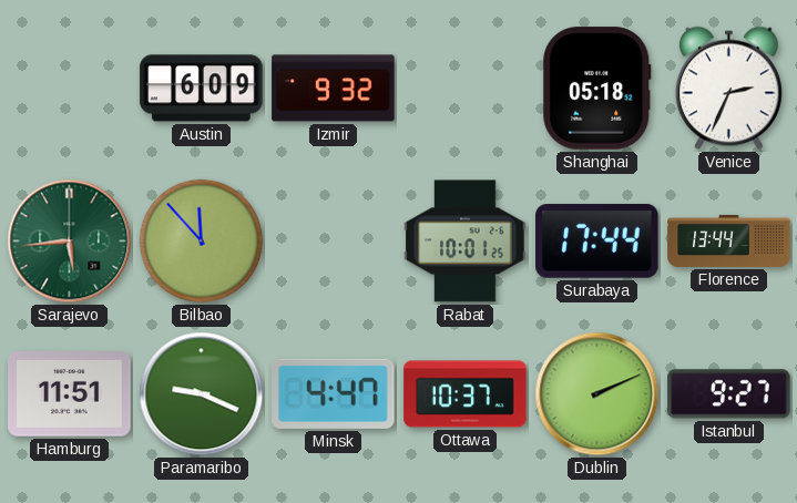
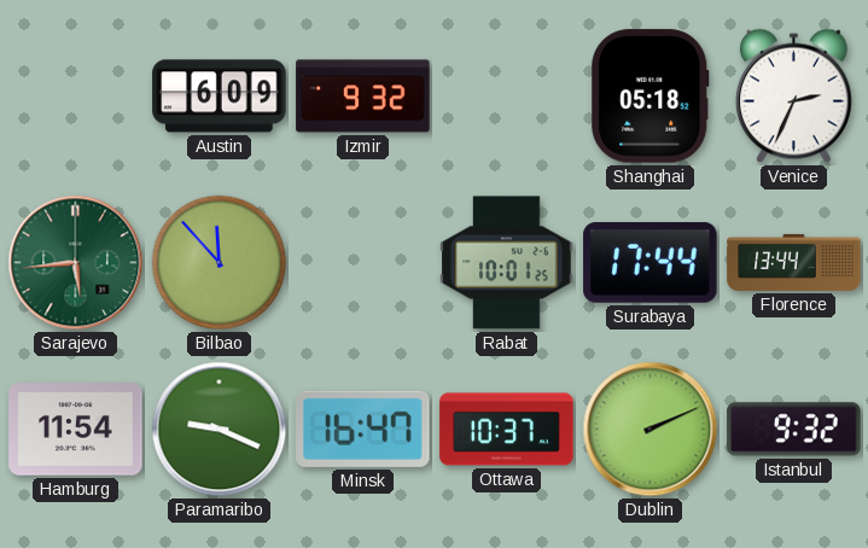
Hamburg: 11:51 -> 11:54
Minsk: 4:47 -> 16:47
Istanbul: 9:27 -> 9:32
